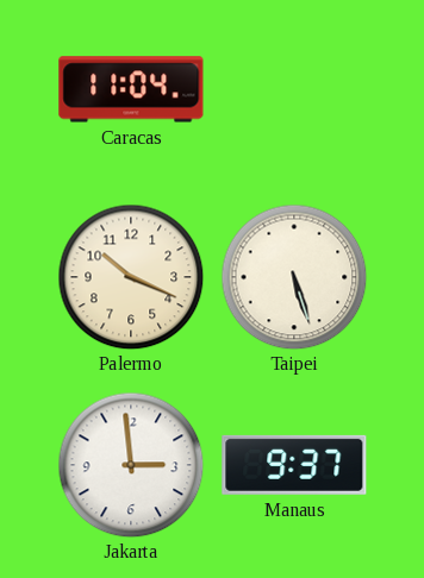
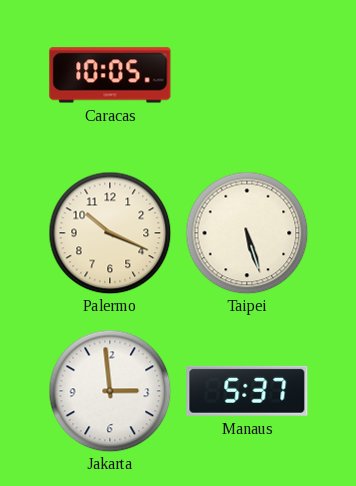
Caracas: 11:04 -> 10:05
Manaus: 9:37 -> 5:37
